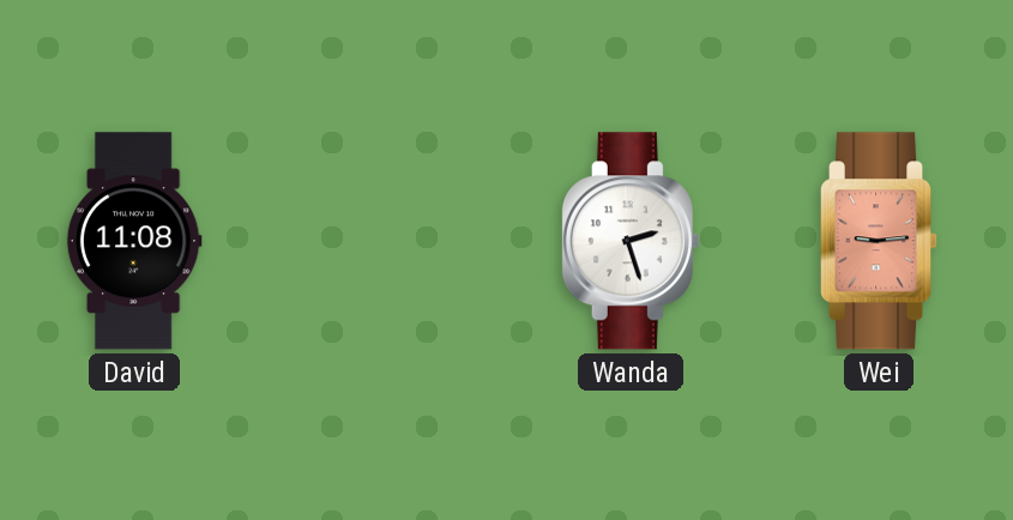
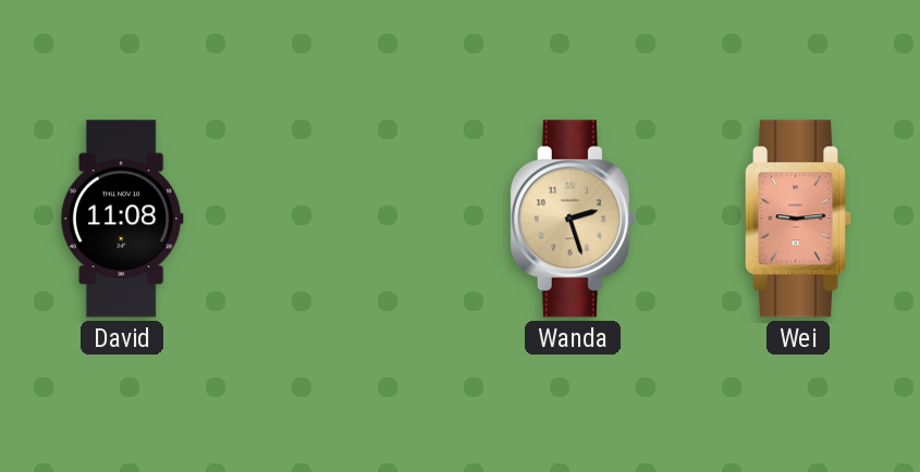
Wanda dial: white -> champagne
